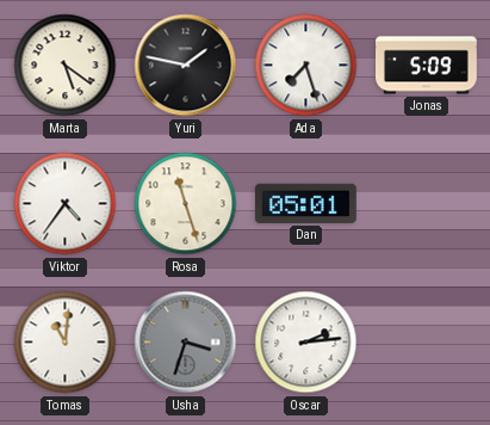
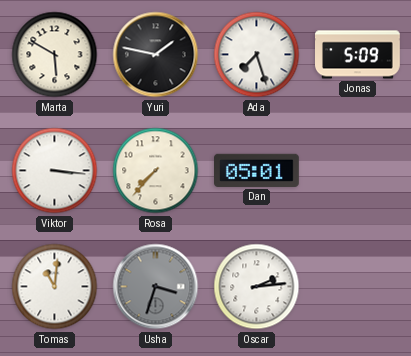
Marta: 5:21 -> 5:50
Viktor: 4:36 -> 3:16
Rosa: 11:27 -> 7:37
